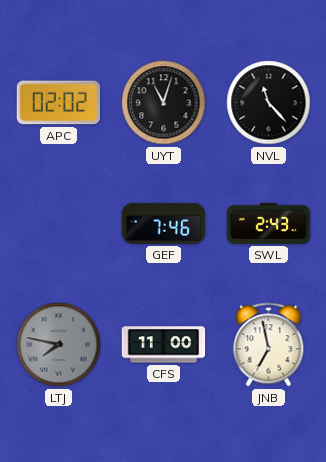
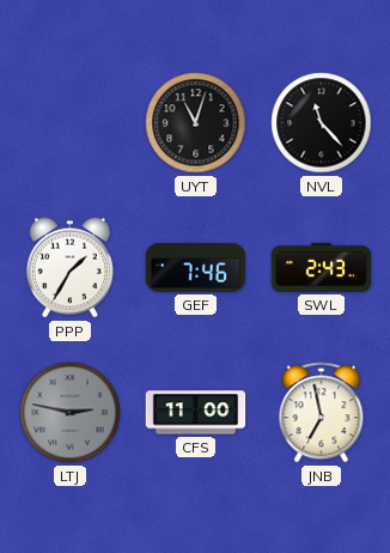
APC: 02:02 -> none
PPP: none -> 1:35
LTJ: 7:47 -> 2:47
